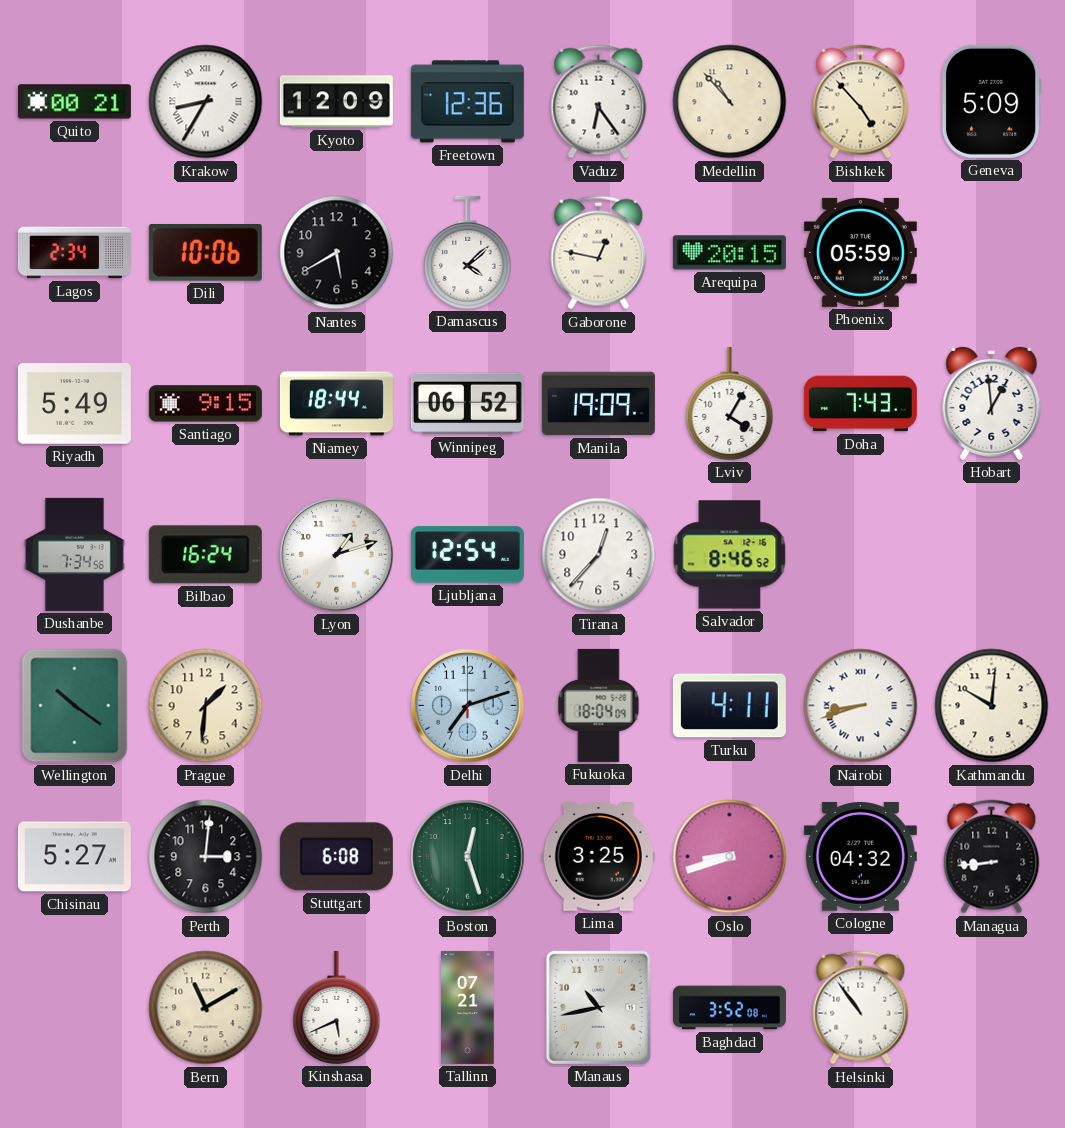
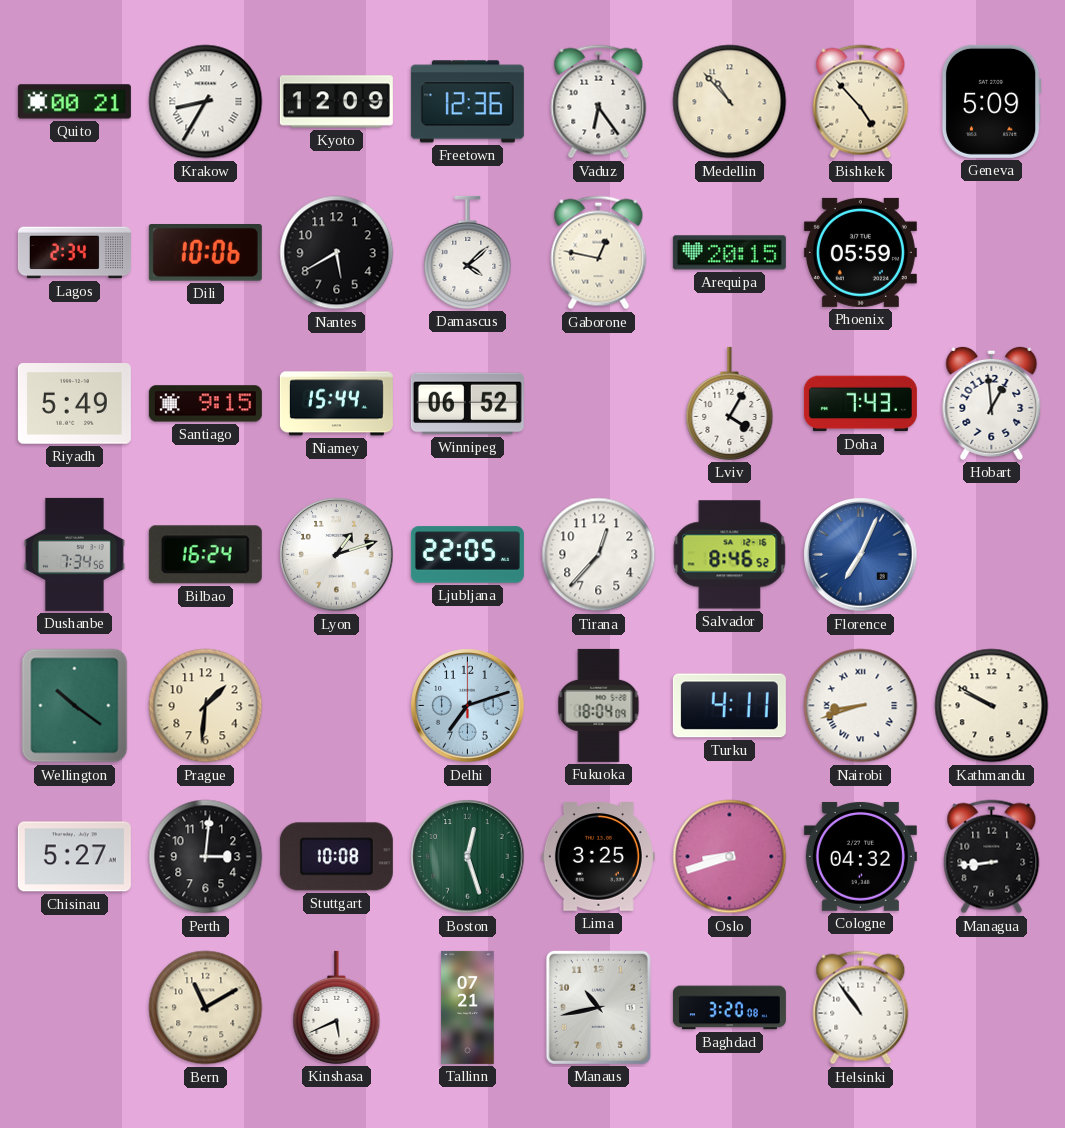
Niamey: 18:44 -> 15:44
Manila: 19:09 -> none
Ljubljana: 12:54 -> 22:05
Florence: none -> 7:04
Kathmandu: 10:01 -> 9:50
Stuttgart: 6:08 -> 10:08
Baghdad: 3:52 -> 3:20
